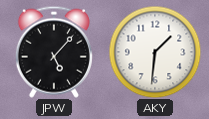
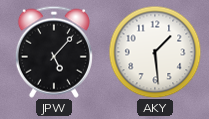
AKY: 1:31 -> 1:29
